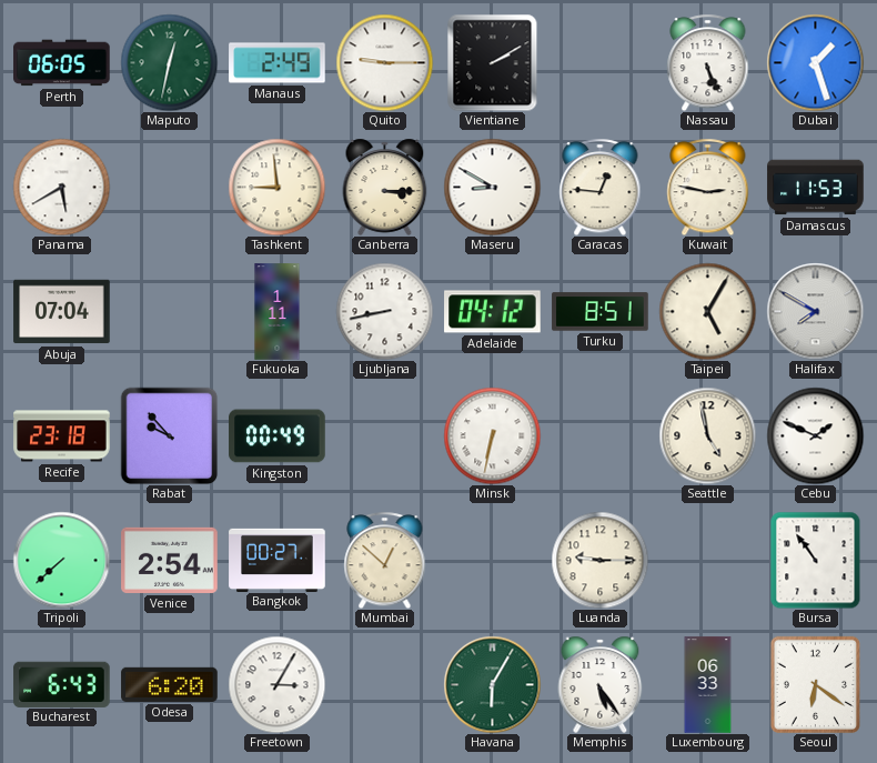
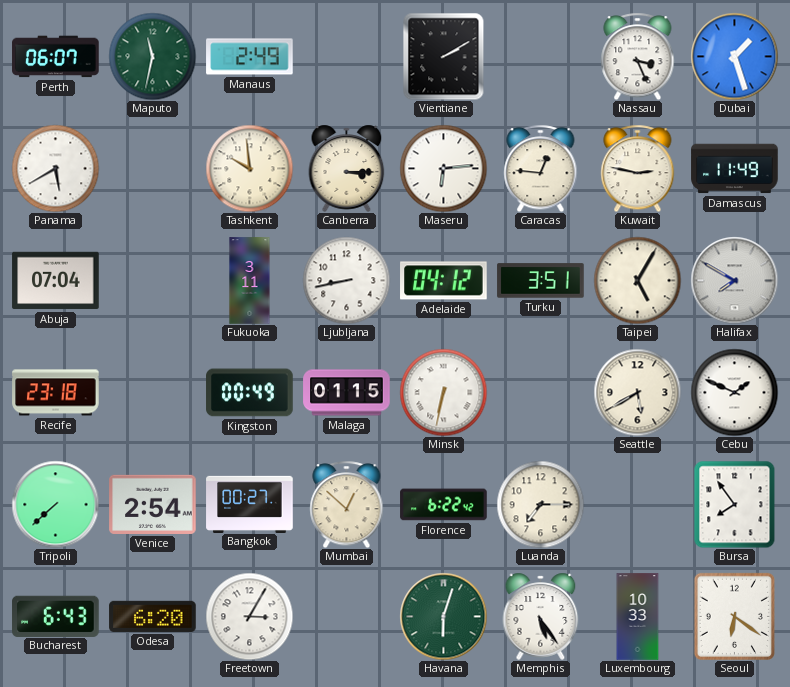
Perth: 06:05 -> 06:07
Maputo: 12:32 -> 11:32
Quito: 9:15 -> none
Nassau: 5:26 -> 3:26
Tashkent: 8:59 -> 9:59
Maseru: 8:50 -> 6:14
Damascus: 11:53 -> 11:49
Fukuoka: 1:11 -> 3:11
Turku: 8:51 -> 3:51
Rabat: 9:53 -> none
Malaga: none -> 01:15
Seattle: 4:58 -> 5:40
Florence: none -> 6:22
Luanda: 9:15 -> 7:15
Bursa: 10:54 -> 7:54
Havana: 6:05 -> 6:03
Luxembourg: 06:33 -> 10:33
